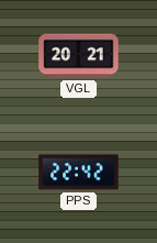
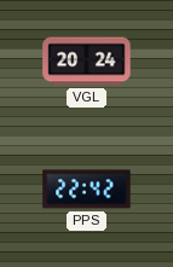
VGL: 20:21 -> 20:24
